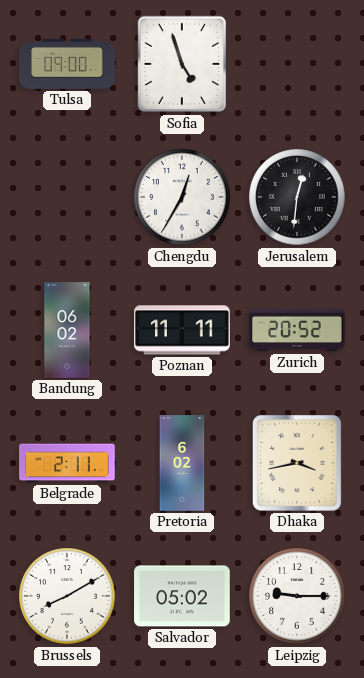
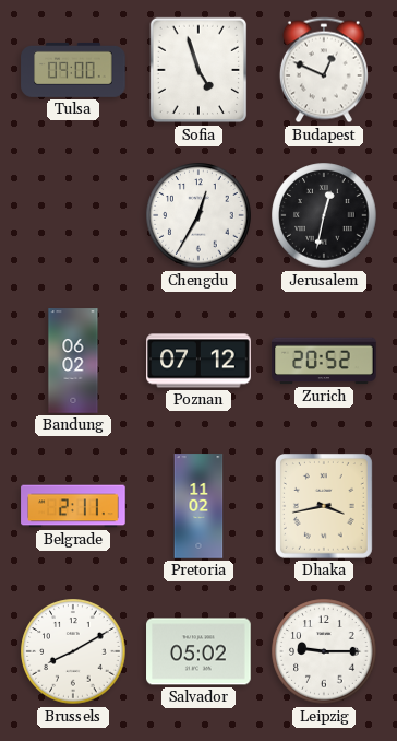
Budapest: none -> 12:49
Jerusalem: 12:31 -> 12:32
Poznan: 11:11 -> 07:12
Pretoria: 6:02 -> 11:02
